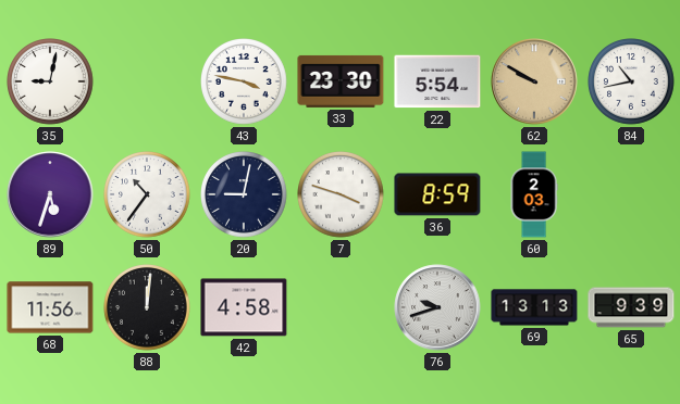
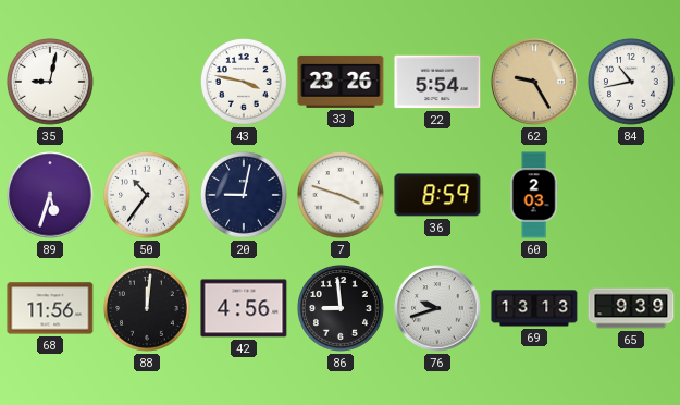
33: 23:30 -> 23:26
62: 9:50 -> 9:25
42: 4:58 -> 4:56
86: none -> 8:59
